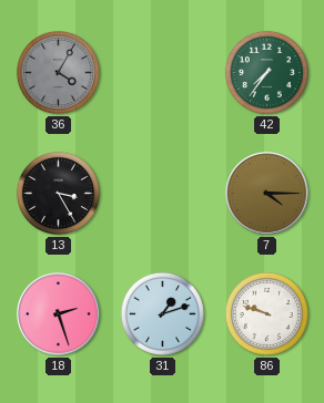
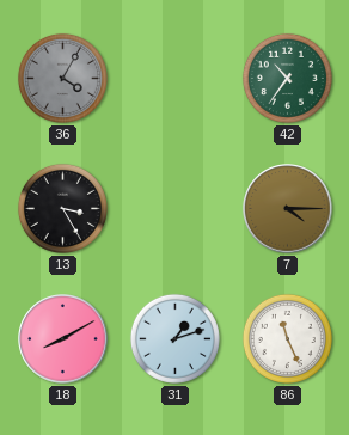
42: 7:36 -> 10:36
18: 2:27 -> 8:10
86: 9:48 -> 11:26
